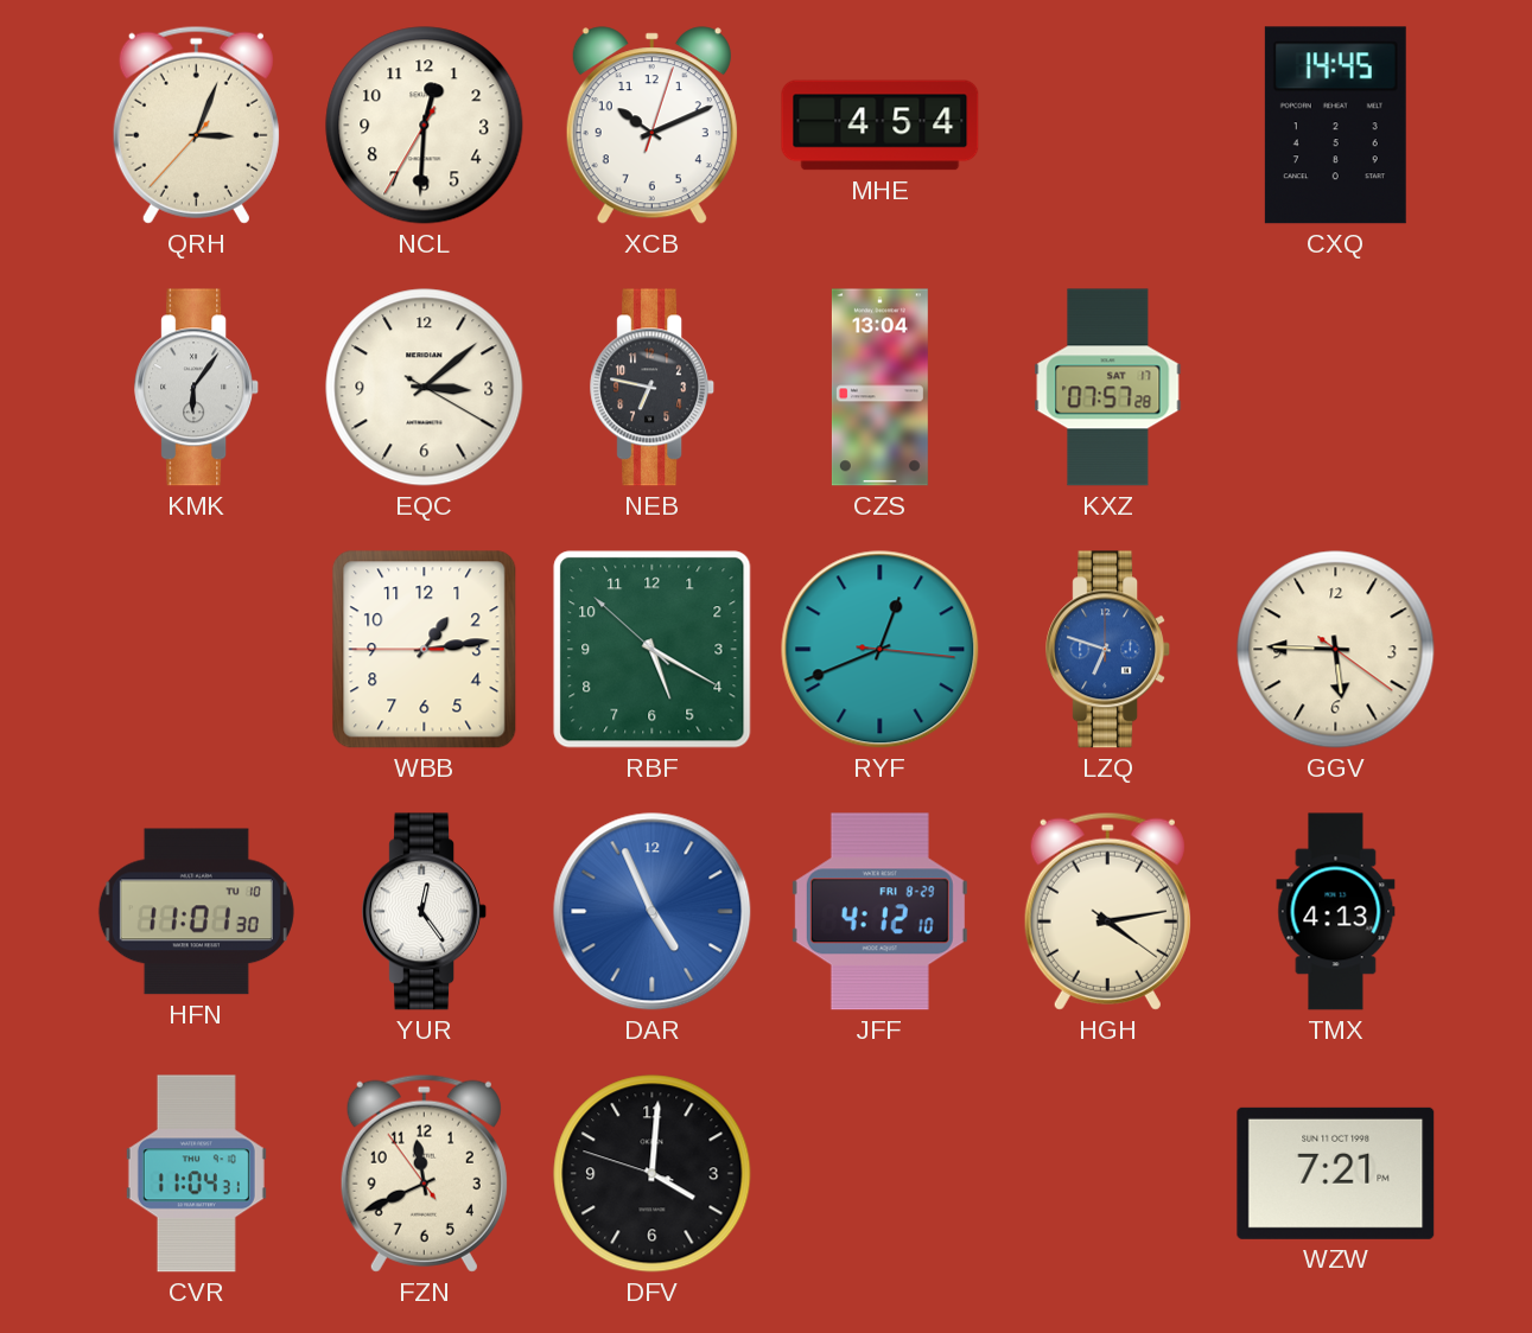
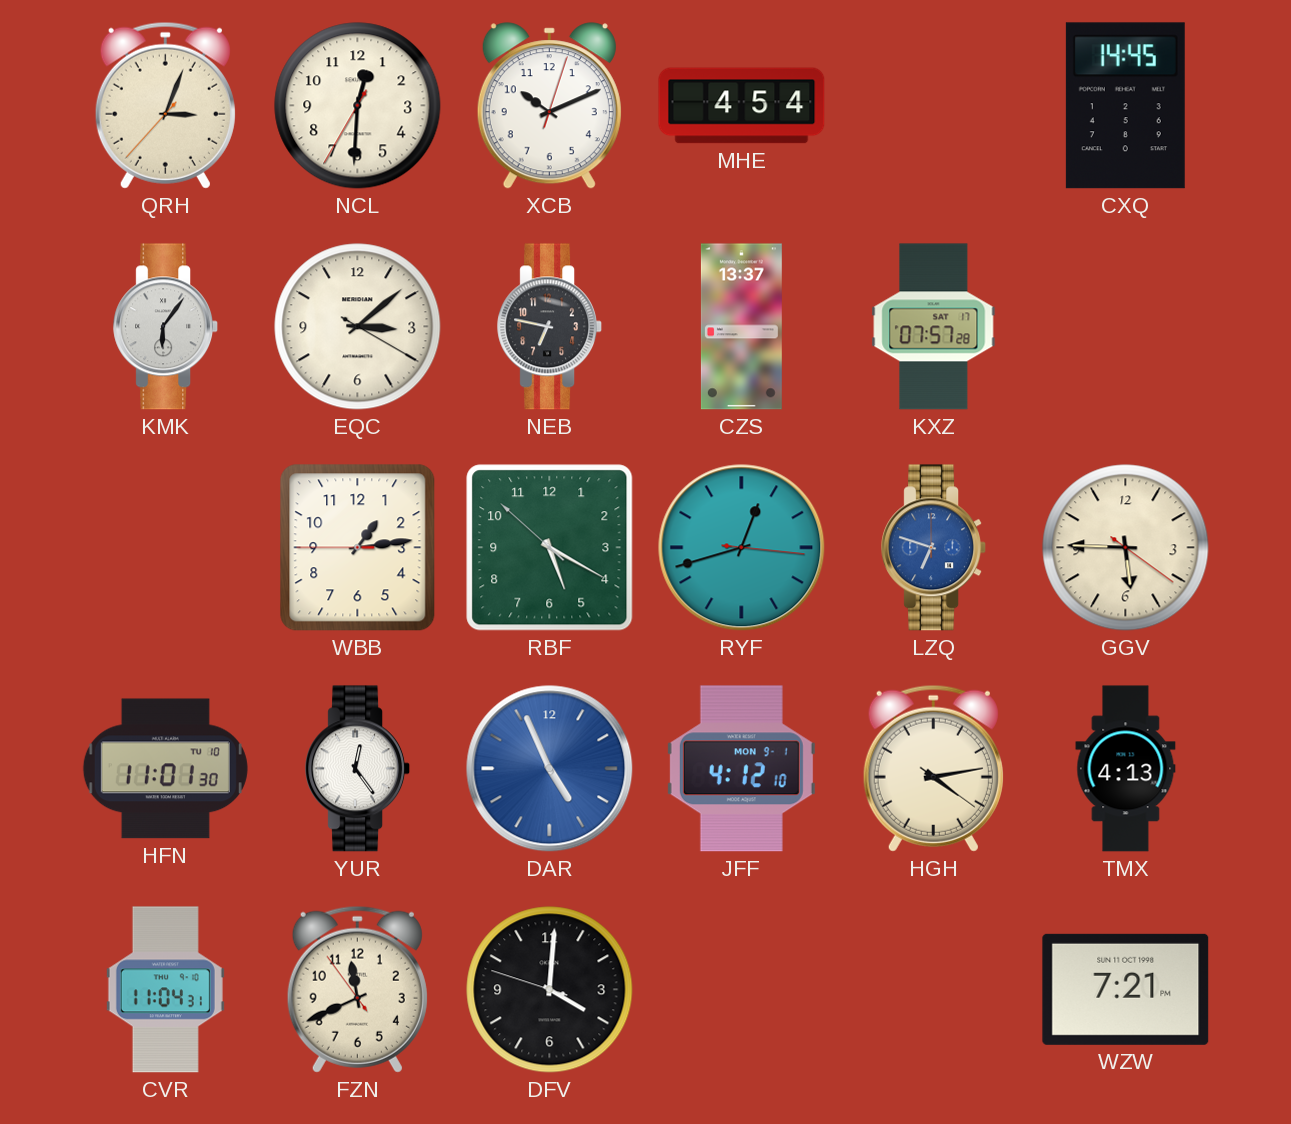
CZS: 13:04 -> 13:37
RYF: 12:41 -> 12:42
JFF date: FRI 8-29 -> MON 9-1
